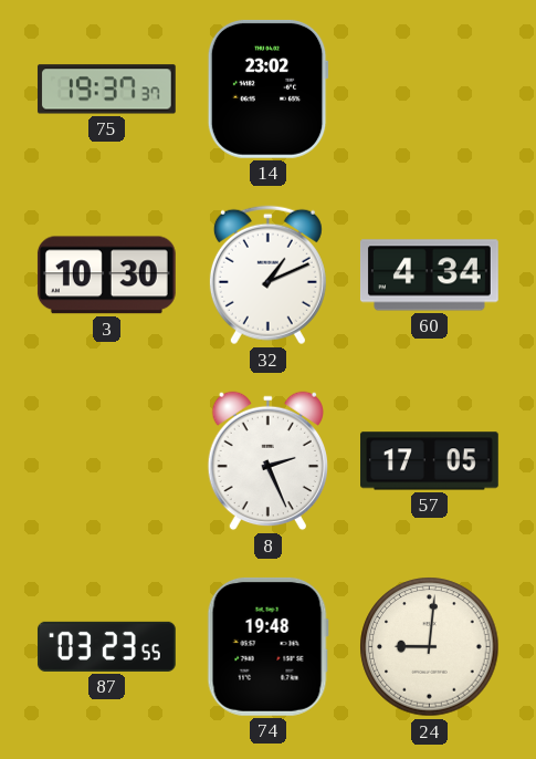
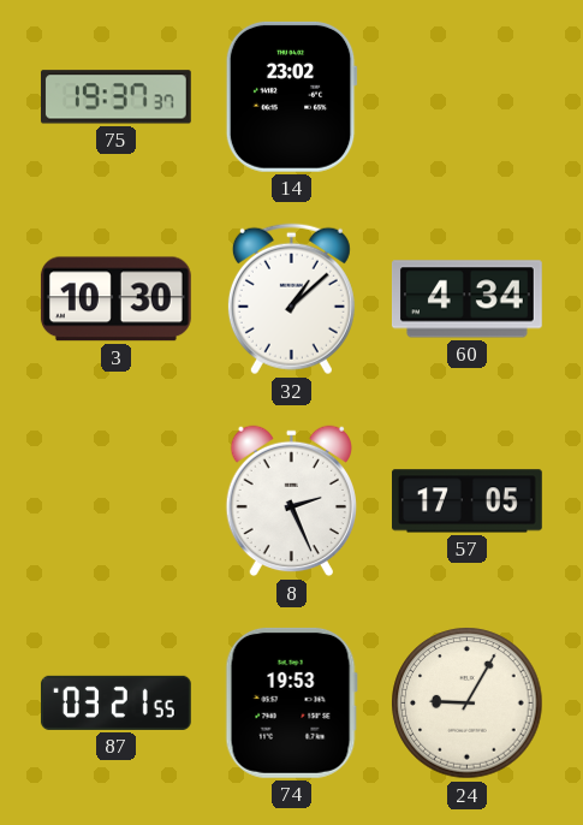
32: 1:11 -> 1:08
87: 03:23 -> 03:21
74: 19:48 -> 19:53
24: 9:01 -> 9:05
